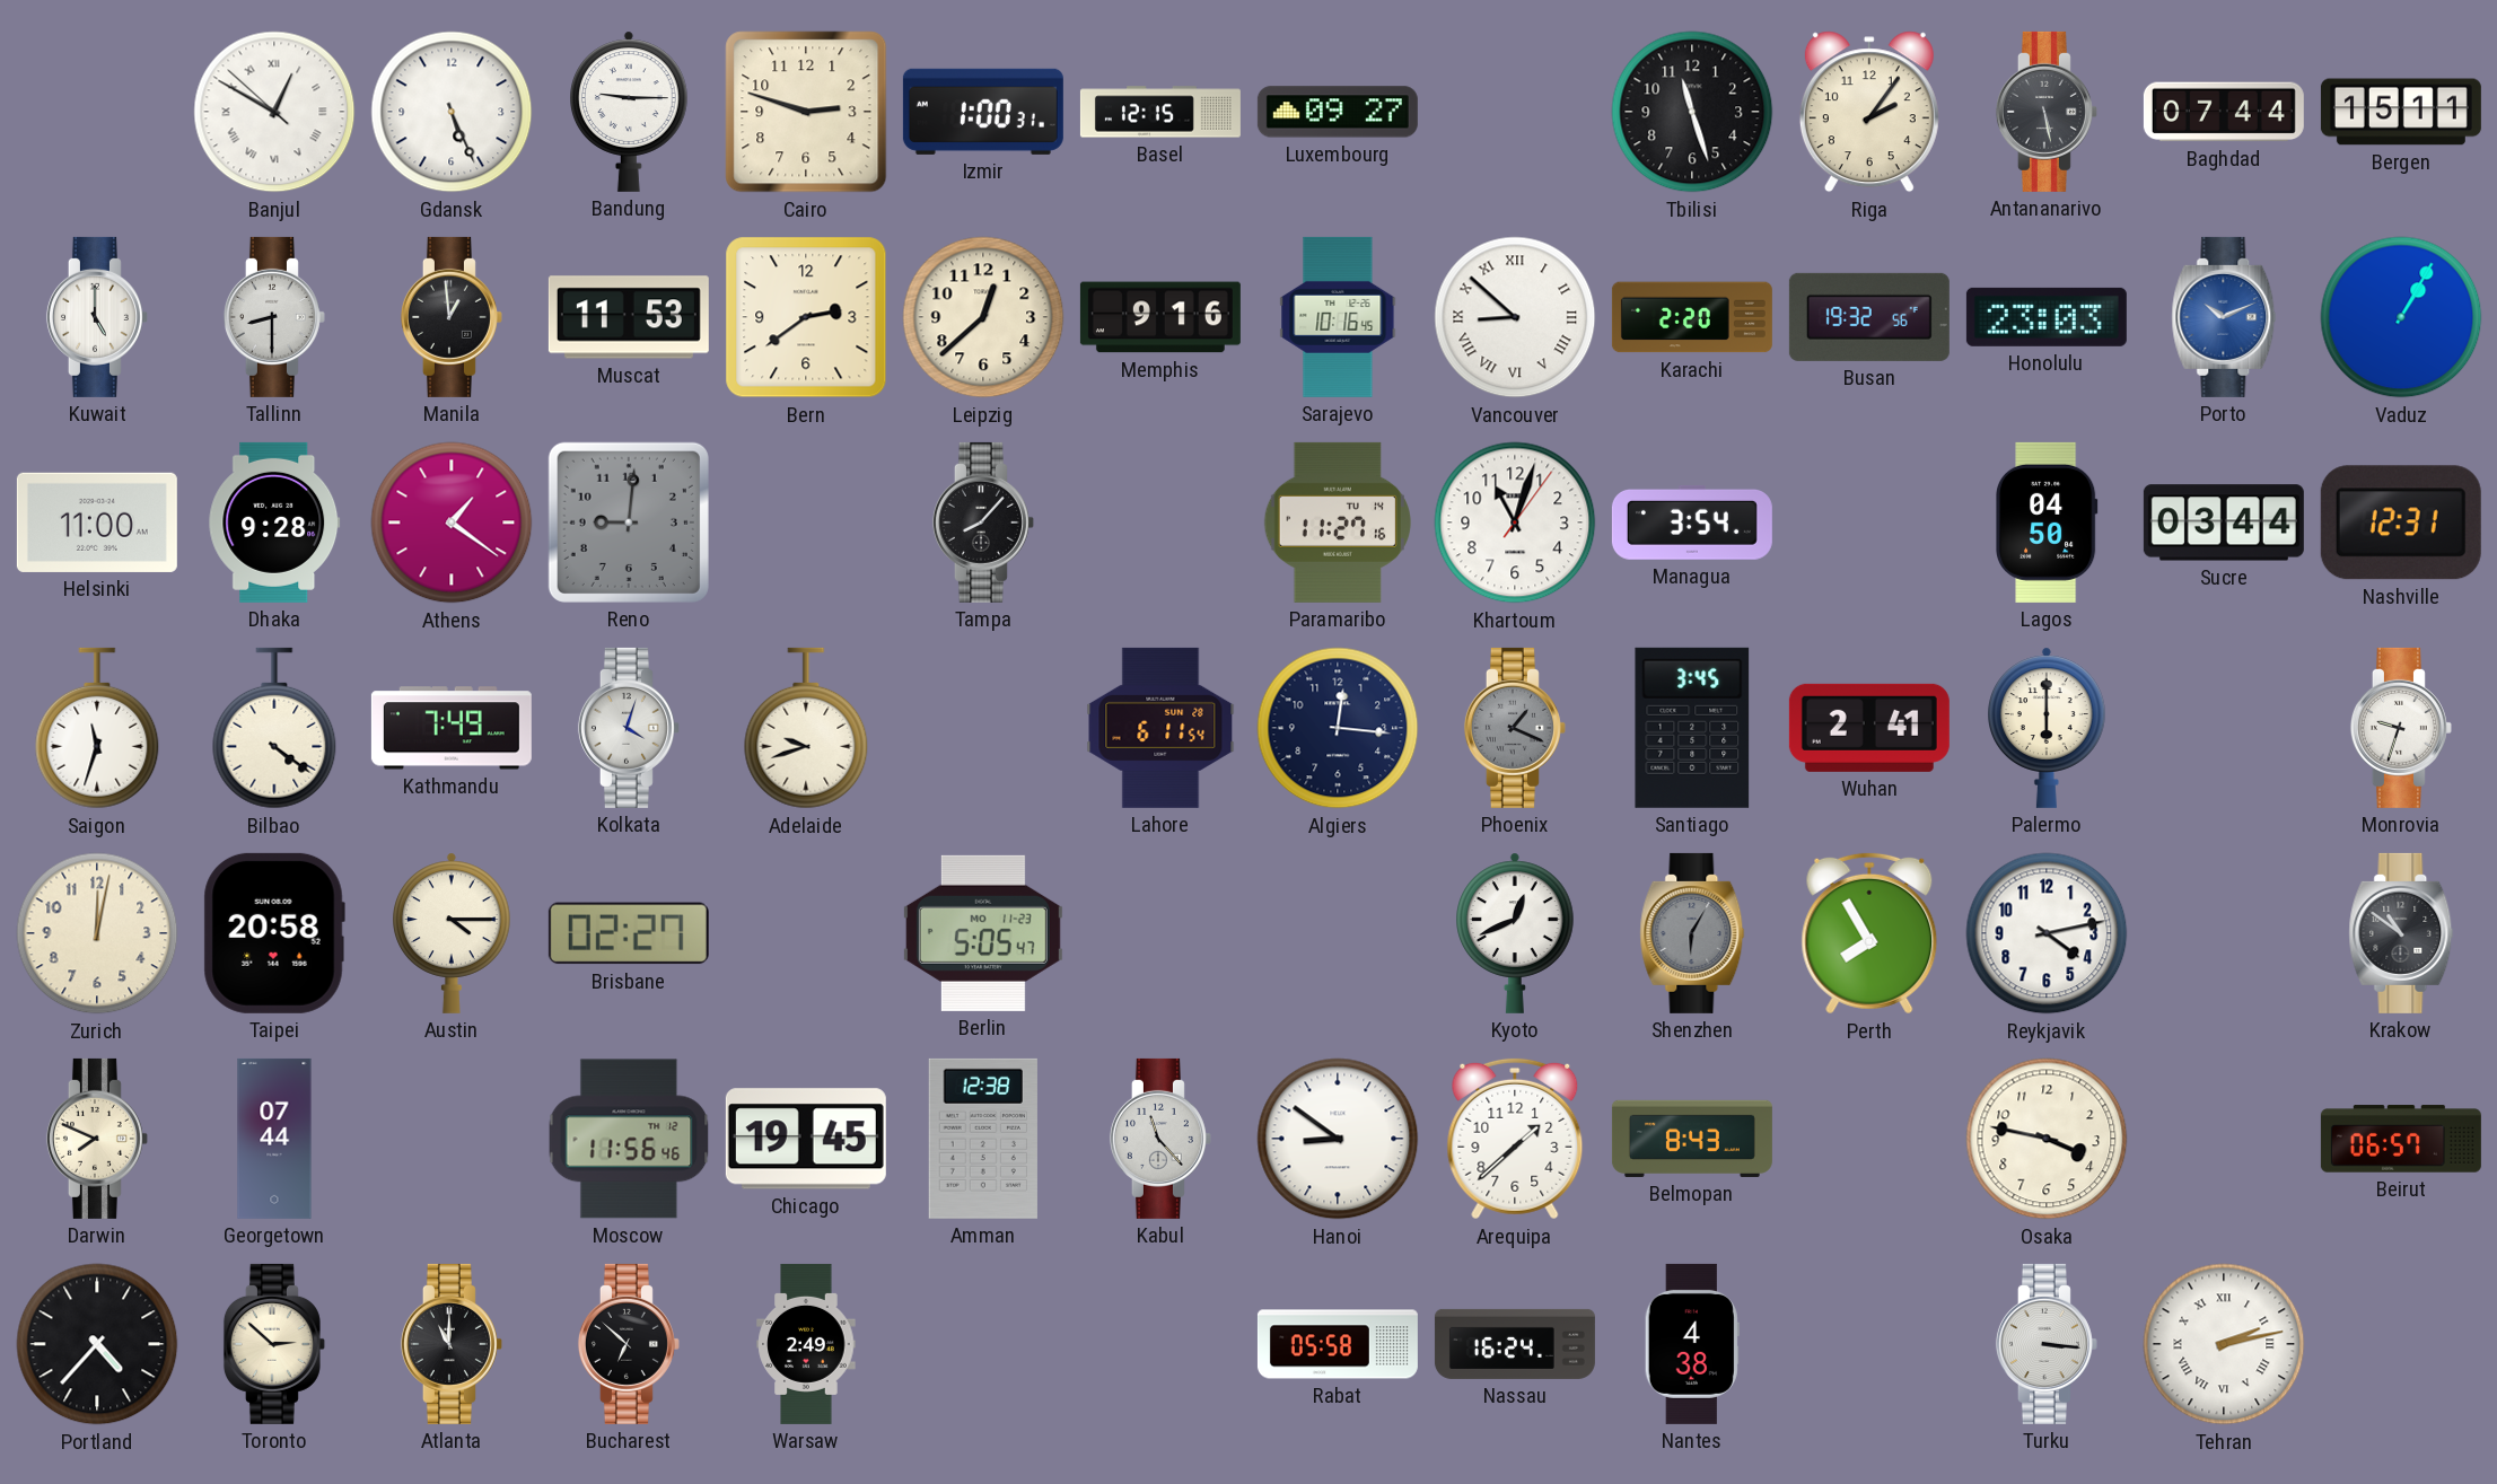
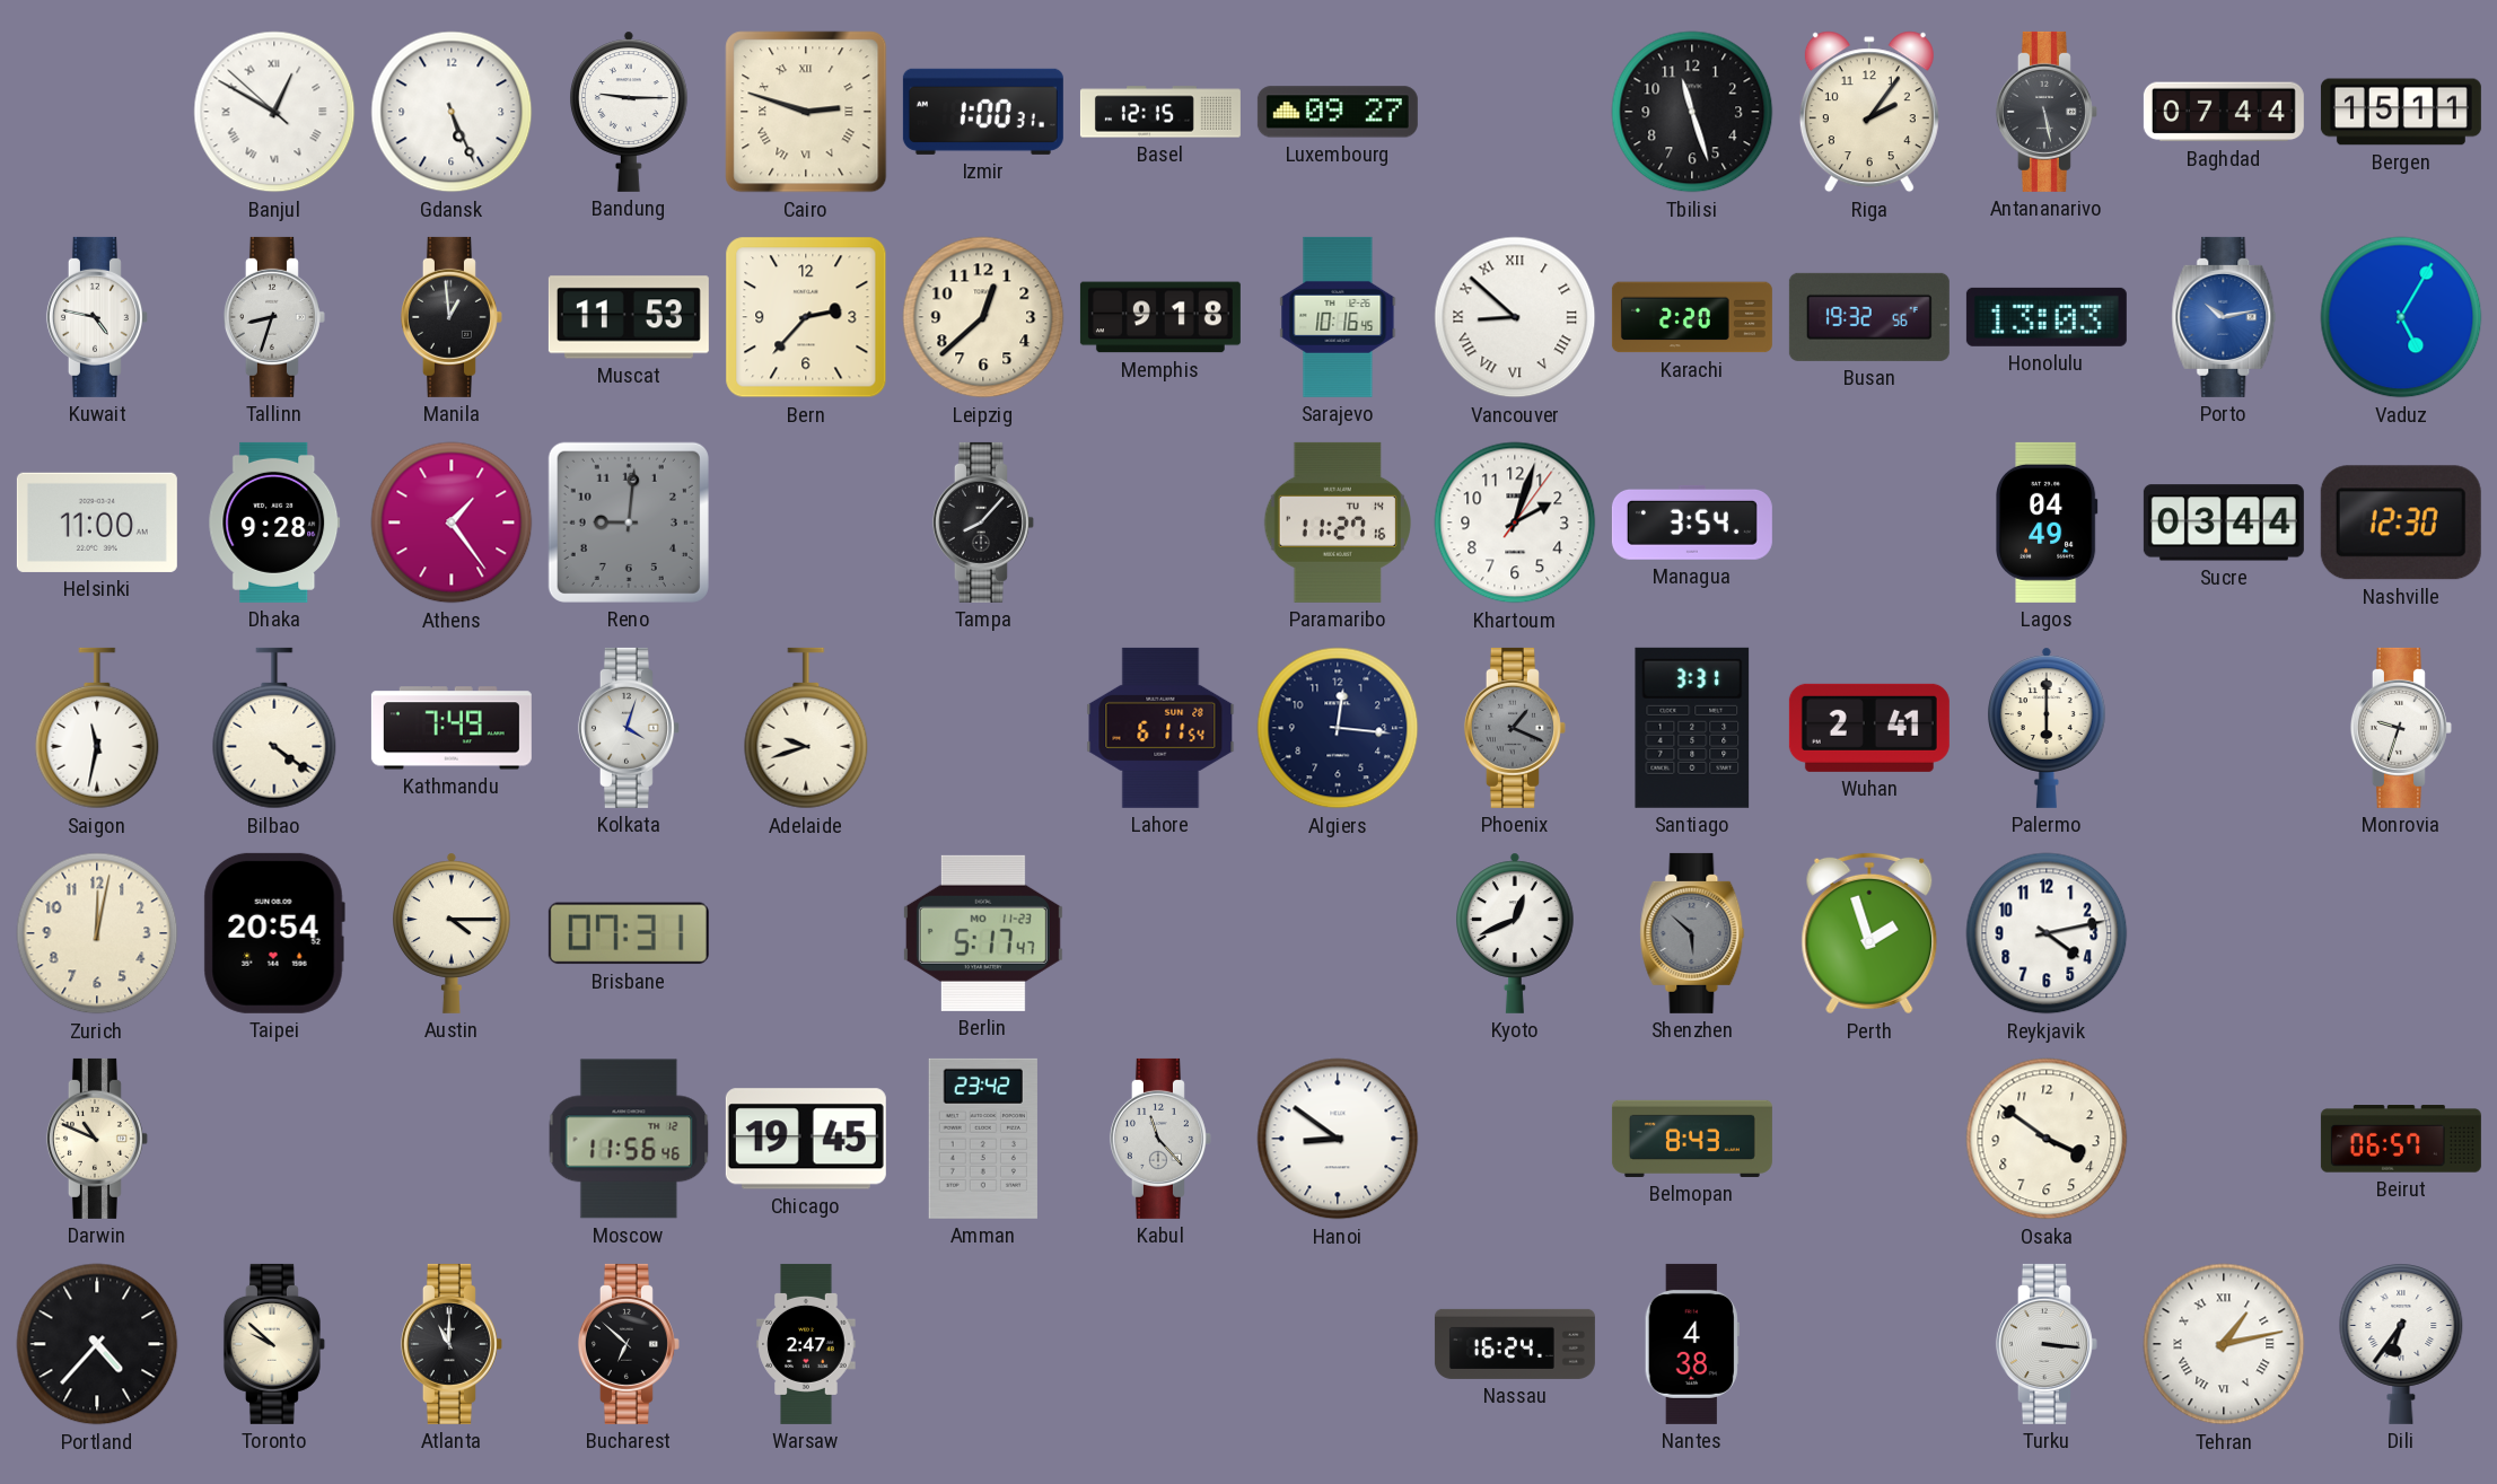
Cairo numerals: Arabic -> Roman
Kuwait: 5:00 -> 4:47
Tallinn: 8:30 -> 8:33
Bern: 2:39 -> 2:37
Memphis: 9:16 -> 9:18
Honolulu: 23:03 -> 13:03
Porto: 10:11 -> 10:13
Vaduz: 1:05 -> 5:05
Athens: 1:21 -> 1:24
Khartoum: 11:03 -> 2:03
Lagos: 04:50 -> 04:49
Nashville: 12:31 -> 12:30
Saigon: 11:33 -> 11:32
Santiago: 3:45 -> 3:31
Taipei: 20:58 -> 20:54
Brisbane: 02:27 -> 07:31
Berlin: 5:05 -> 5:17
Shenzhen: 6:05 -> 5:52
Perth: 7:55 -> 1:57
Krakow: 10:51 -> none
Darwin: 7:49 -> 10:49
Georgetown: 07:44 -> none
Amman: 12:38 -> 23:42
Arequipa: 1:38 -> none
Osaka: 3:47 -> 3:51
Toronto: 2:52 -> 9:52
Warsaw: 2:49 -> 2:47
Rabat: 05:58 -> none
Tehran: 2:13 -> 1:13
Dili: none -> 6:36
